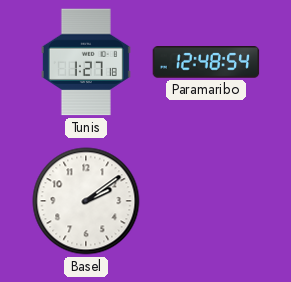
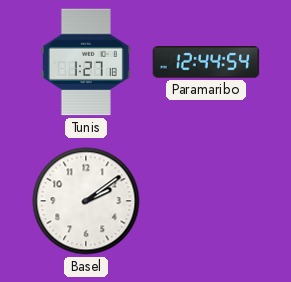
Paramaribo: 12:48 -> 12:44
